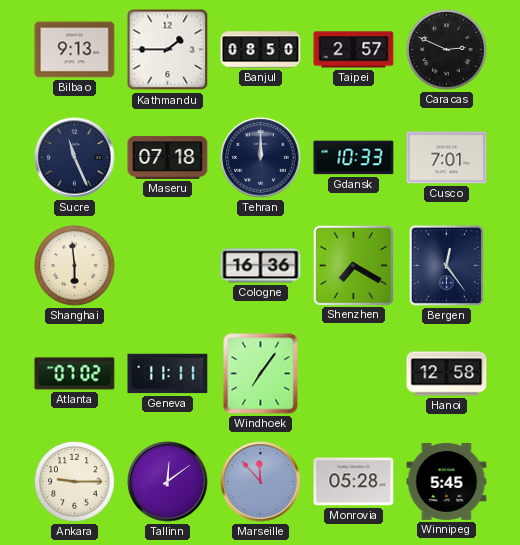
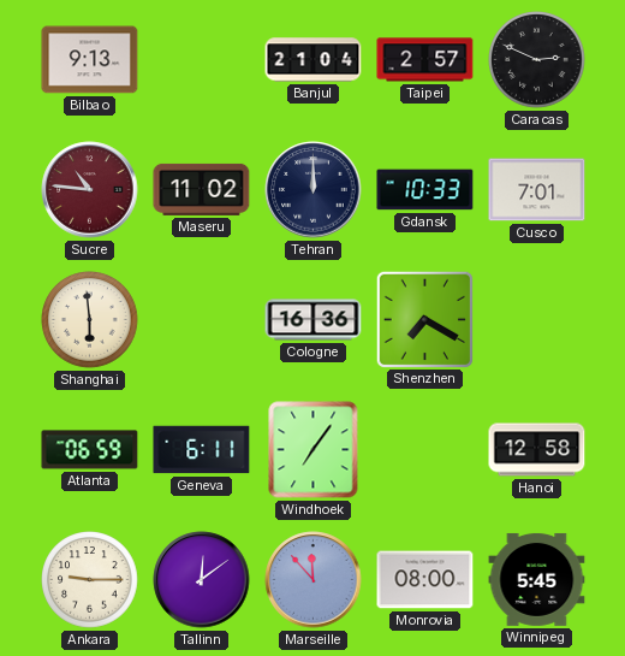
Kathmandu: 1:45 -> none
Banjul: 08:50 -> 21:04
Sucre: 11:26 -> 10:46
Sucre dial: navy -> burgundy
Maseru: 07:18 -> 11:02
Bergen: 12:24 -> none
Atlanta: 07:02 -> 06:59
Geneva: 11:11 -> 6:11
Monrovia: 05:28 -> 08:00
